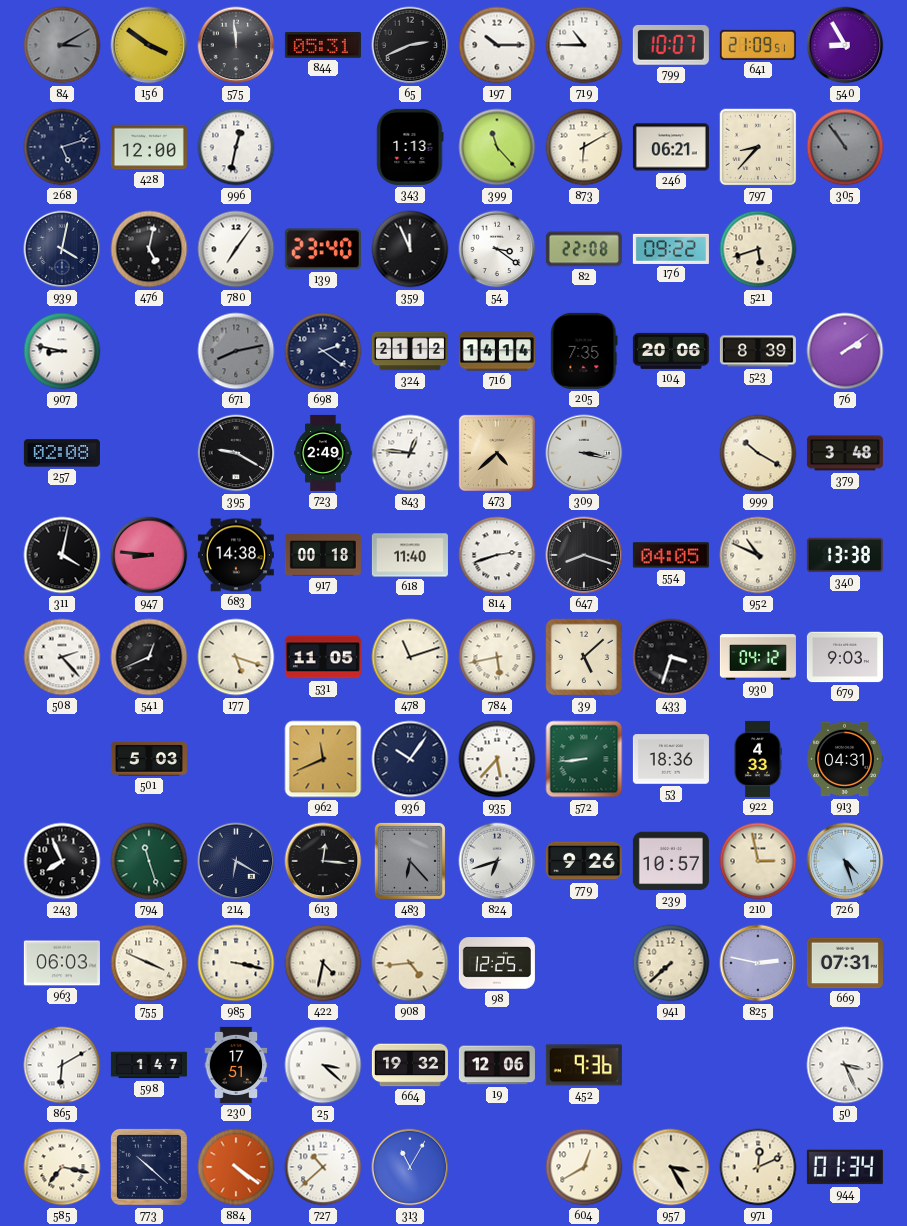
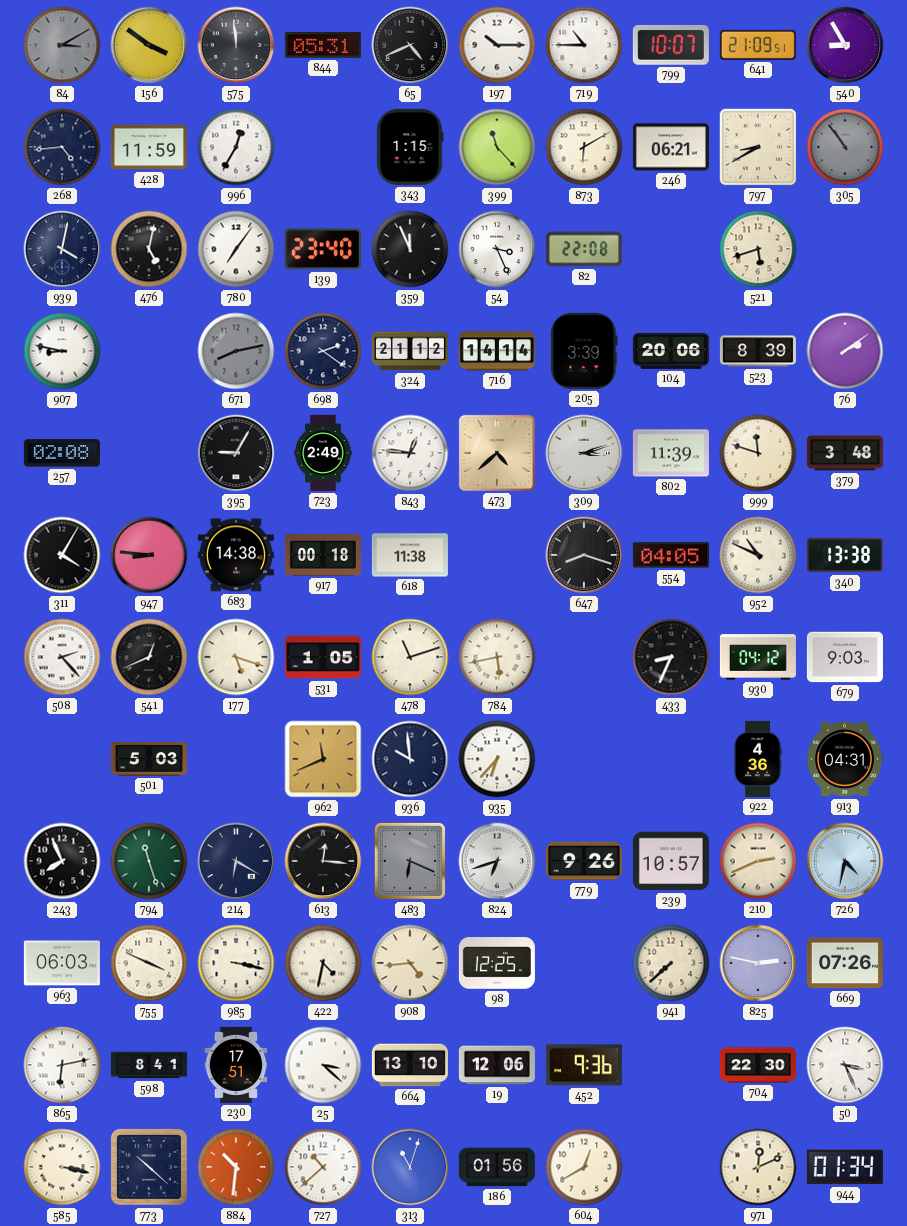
65: 2:41 -> 4:41
268: 5:12 -> 4:44
428: 12:00 -> 11:59
996: 12:32 -> 12:35
343: 1:13 -> 1:15
797: 8:37 -> 8:40
54: 3:21 -> 3:26
176: 09:22 -> none
205: 7:35 -> 3:39
395: 9:20 -> 9:05
309: 3:17 -> 3:12
802: none -> 11:39
999: 10:20 -> 11:48
311: 4:02 -> 4:05
618: 11:40 -> 11:38
814: 2:42 -> none
531: 11:05 -> 1:05
39: 5:08 -> none
433: 3:33 -> 8:34
936: 10:06 -> 9:59
935: 5:37 -> 6:37
572: 8:44 -> none
53: 18:36 -> none
922: 4:33 -> 4:36
483: 6:23 -> 6:19
210: 2:58 -> 2:41
726: 4:27 -> 4:32
669: 07:31 -> 07:26
865: 6:10 -> 6:13
598: 1:47 -> 8:41
664: 19:32 -> 13:10
704: none -> 22:30
585: 7:17 -> 3:17
884: 4:21 -> 10:31
313: 11:05 -> 11:03
186: none -> 01:56
957: 3:25 -> none
